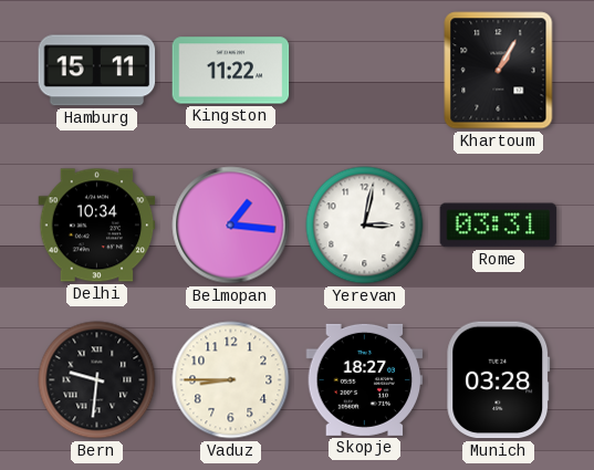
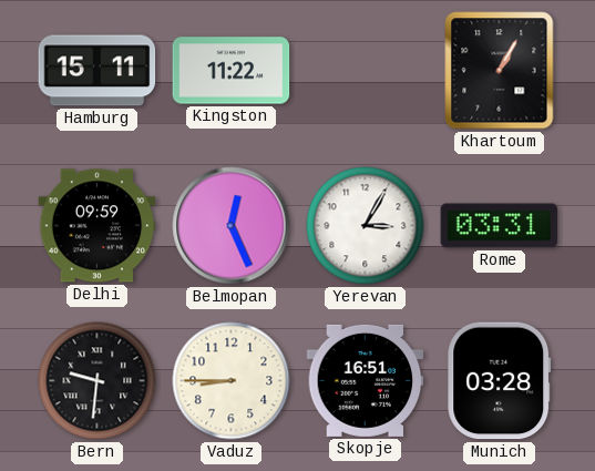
Delhi: 10:34 -> 09:59
Belmopan: 1:16 -> 12:26
Yerevan: 3:02 -> 3:05
Skopje: 18:27 -> 16:51
